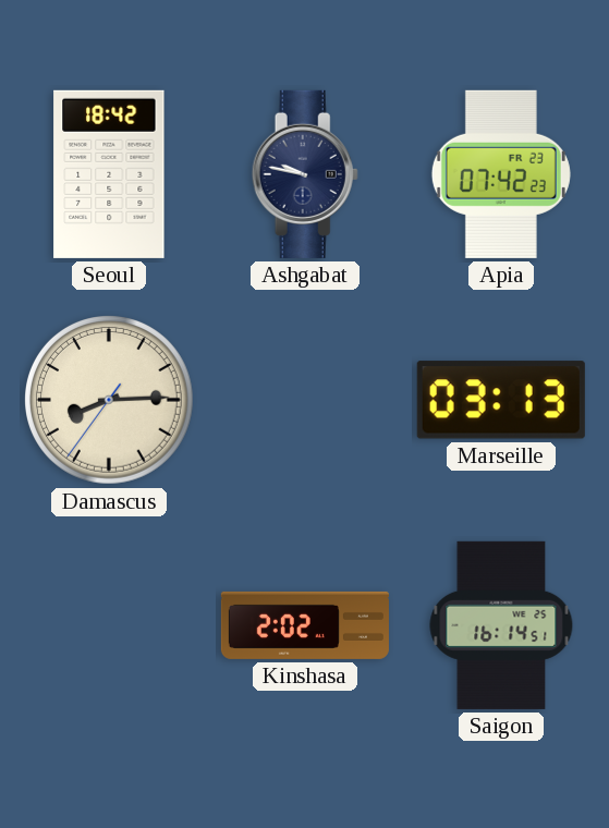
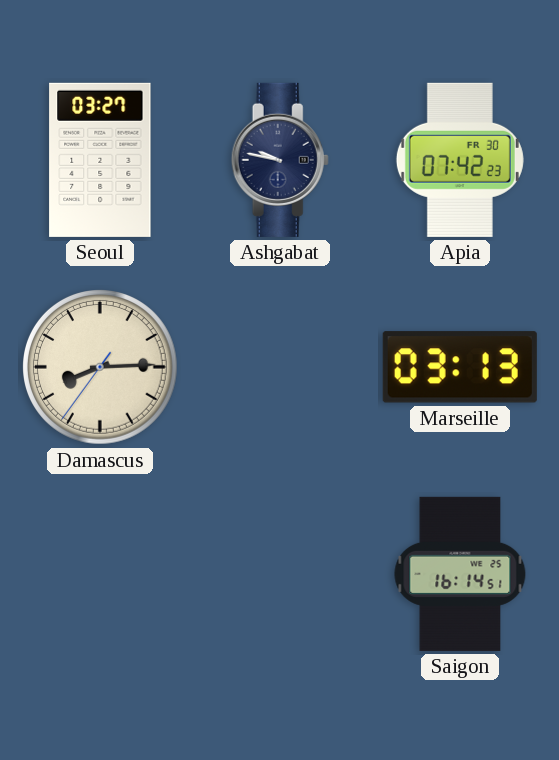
Seoul: 18:42 -> 03:27
Apia date: FR 23 -> FR 30
Kinshasa: 2:02 -> none
